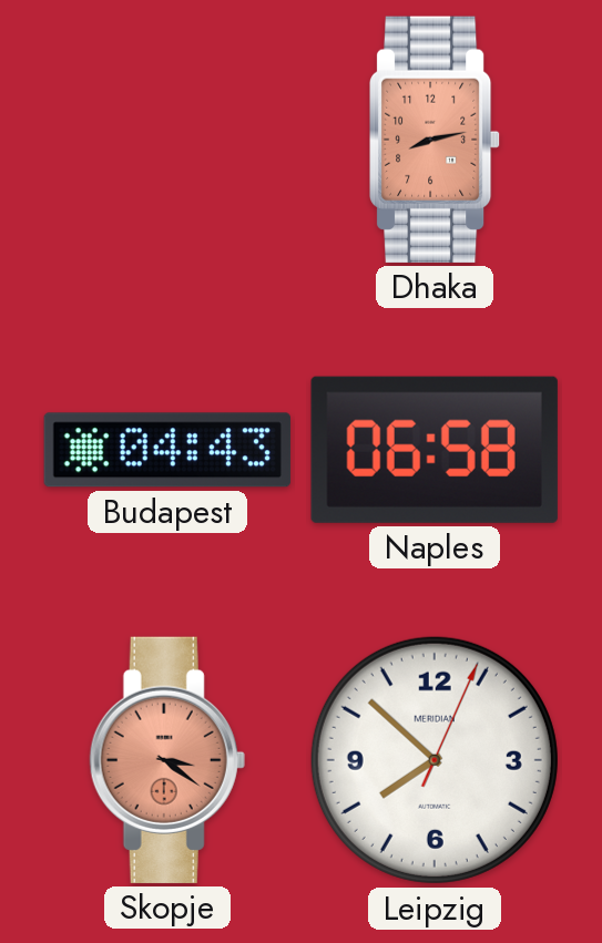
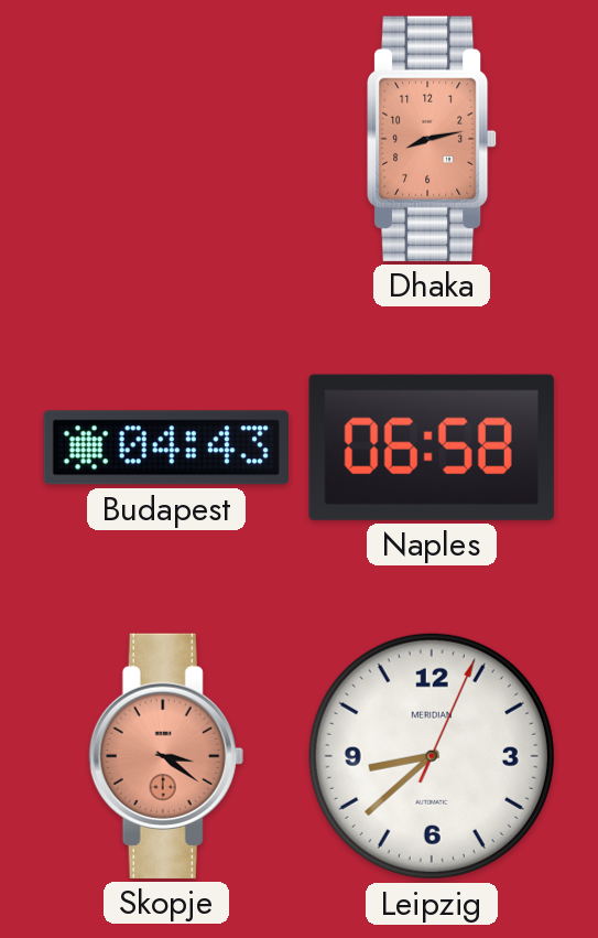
Leipzig: 7:52 -> 8:38
